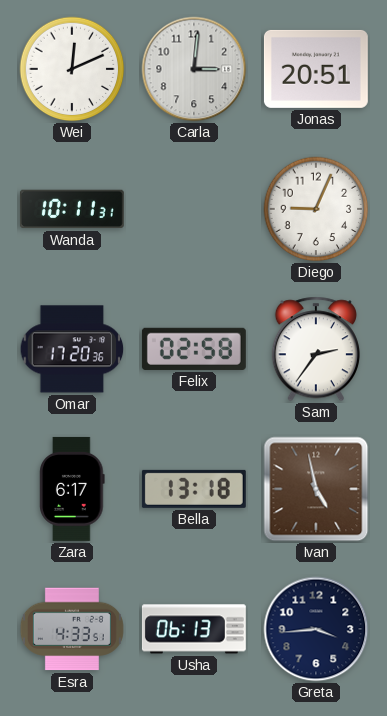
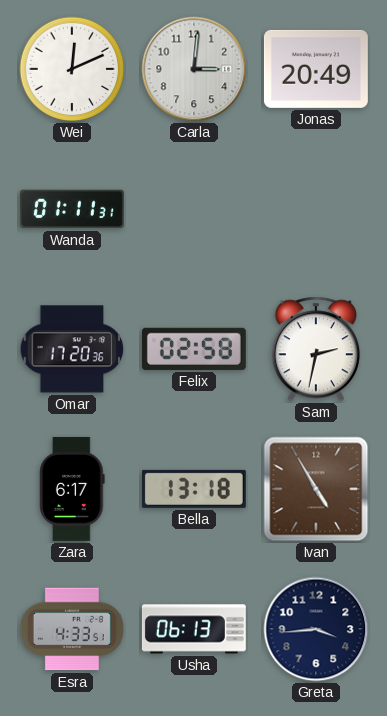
Jonas: 20:51 -> 20:49
Wanda: 10:11 -> 01:11
Diego: 9:04 -> none
Sam: 2:36 -> 2:32
Ivan: 4:58 -> 4:55
